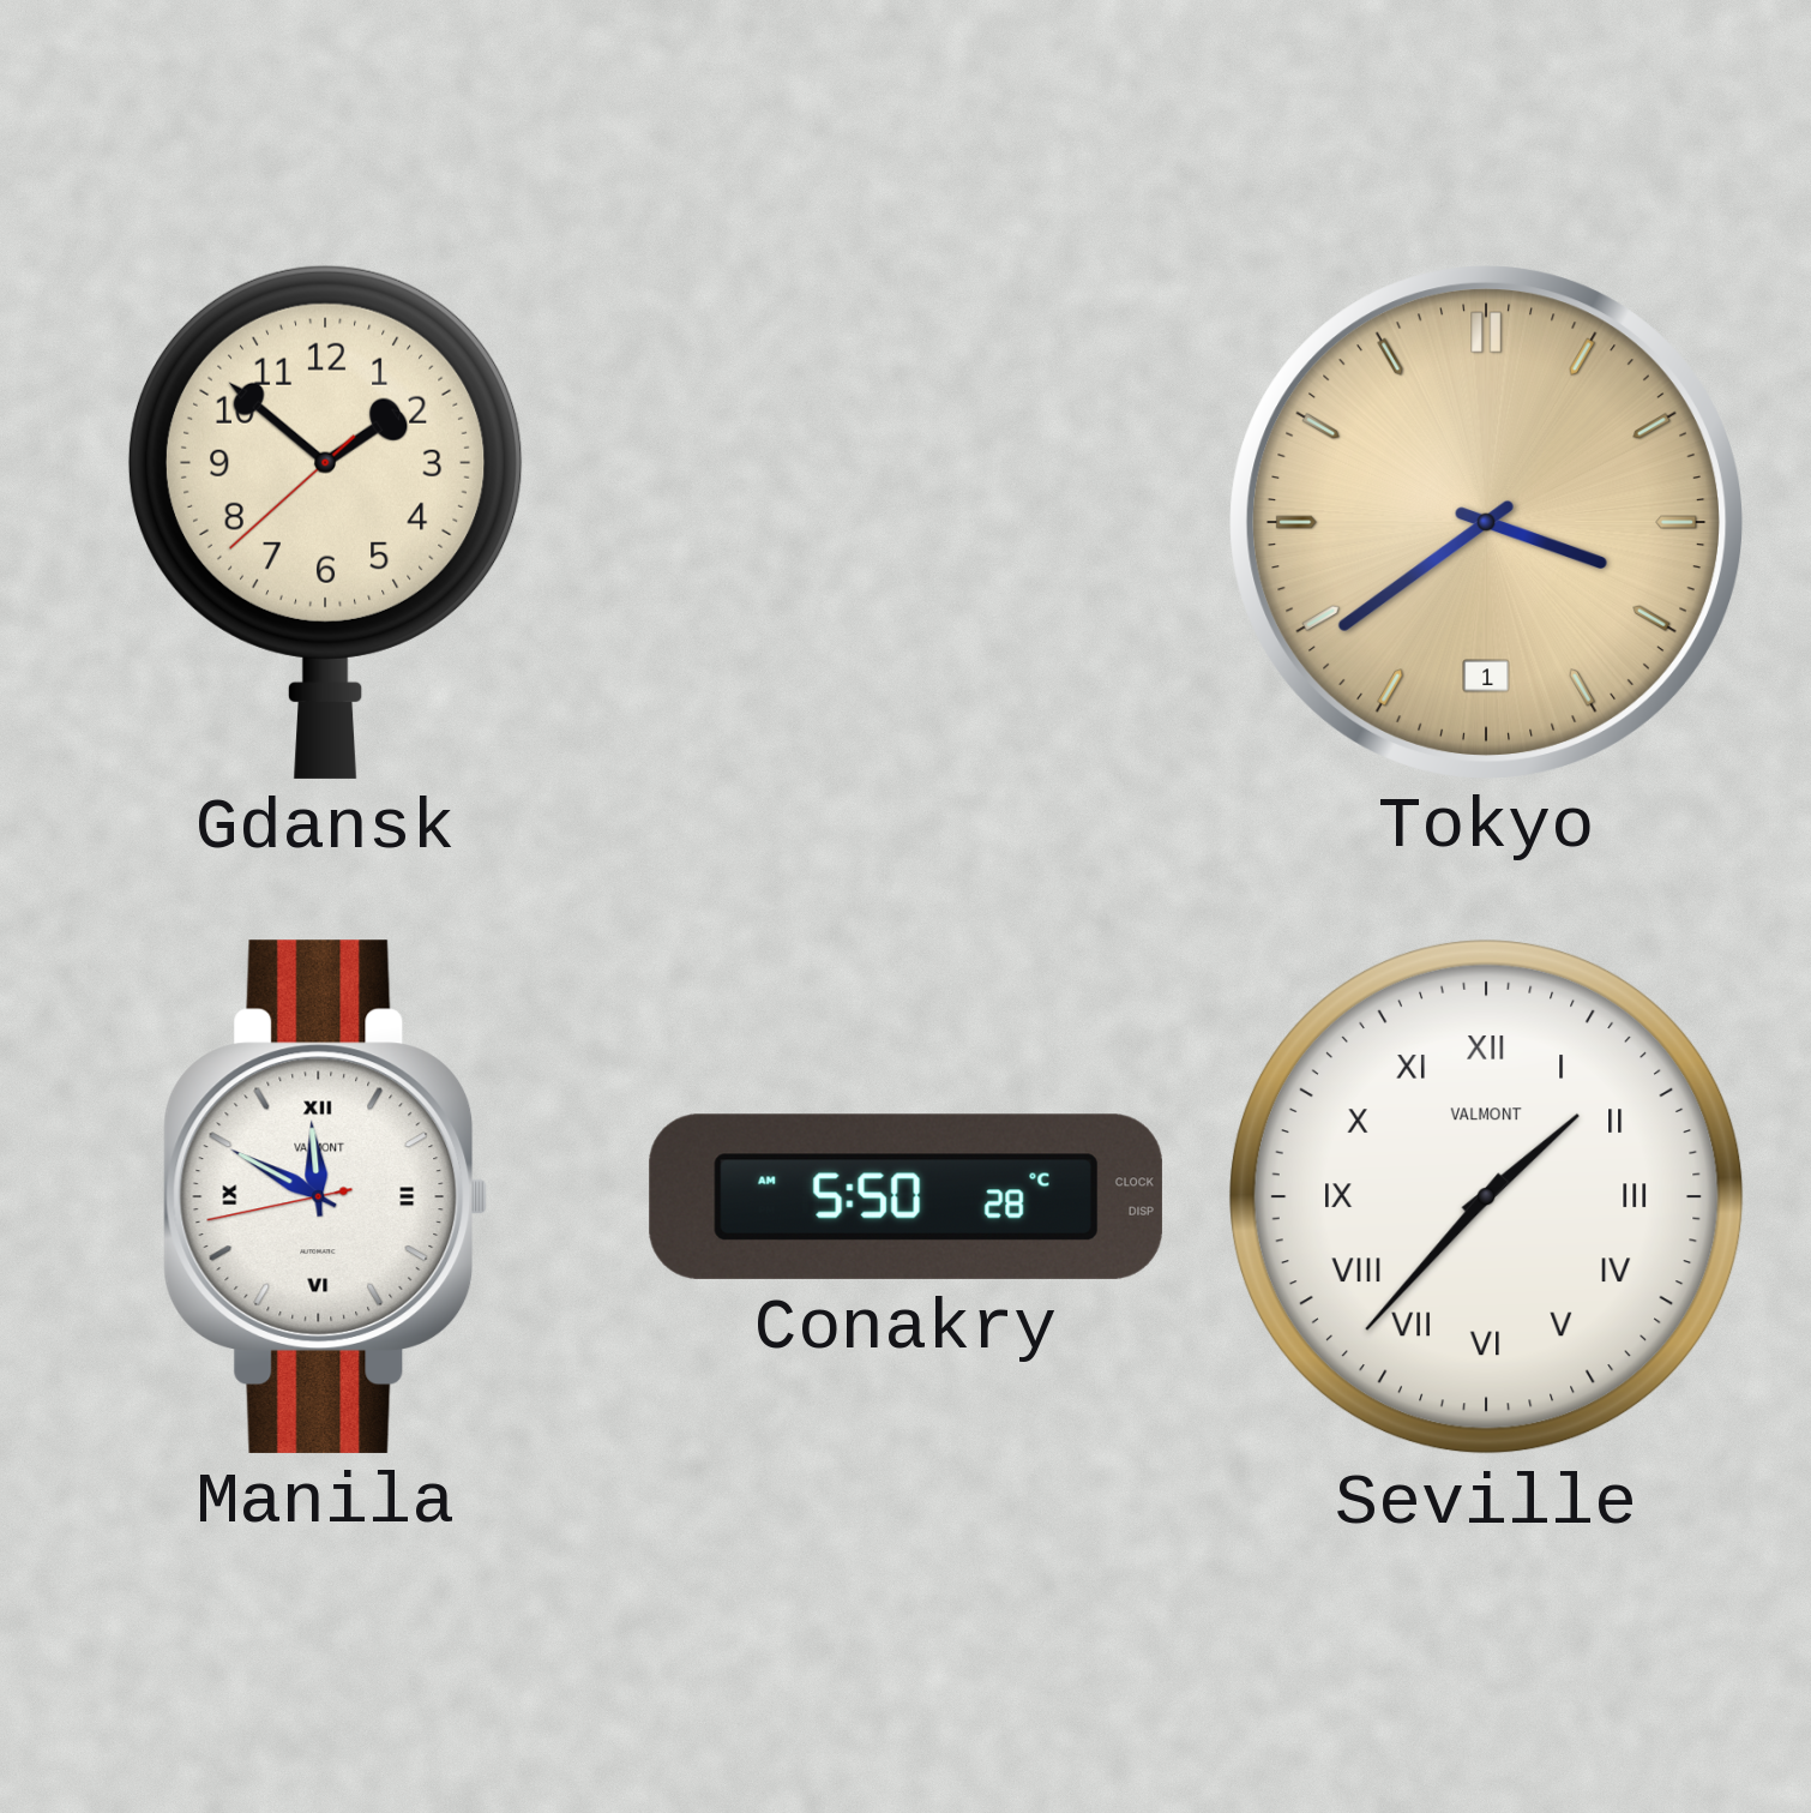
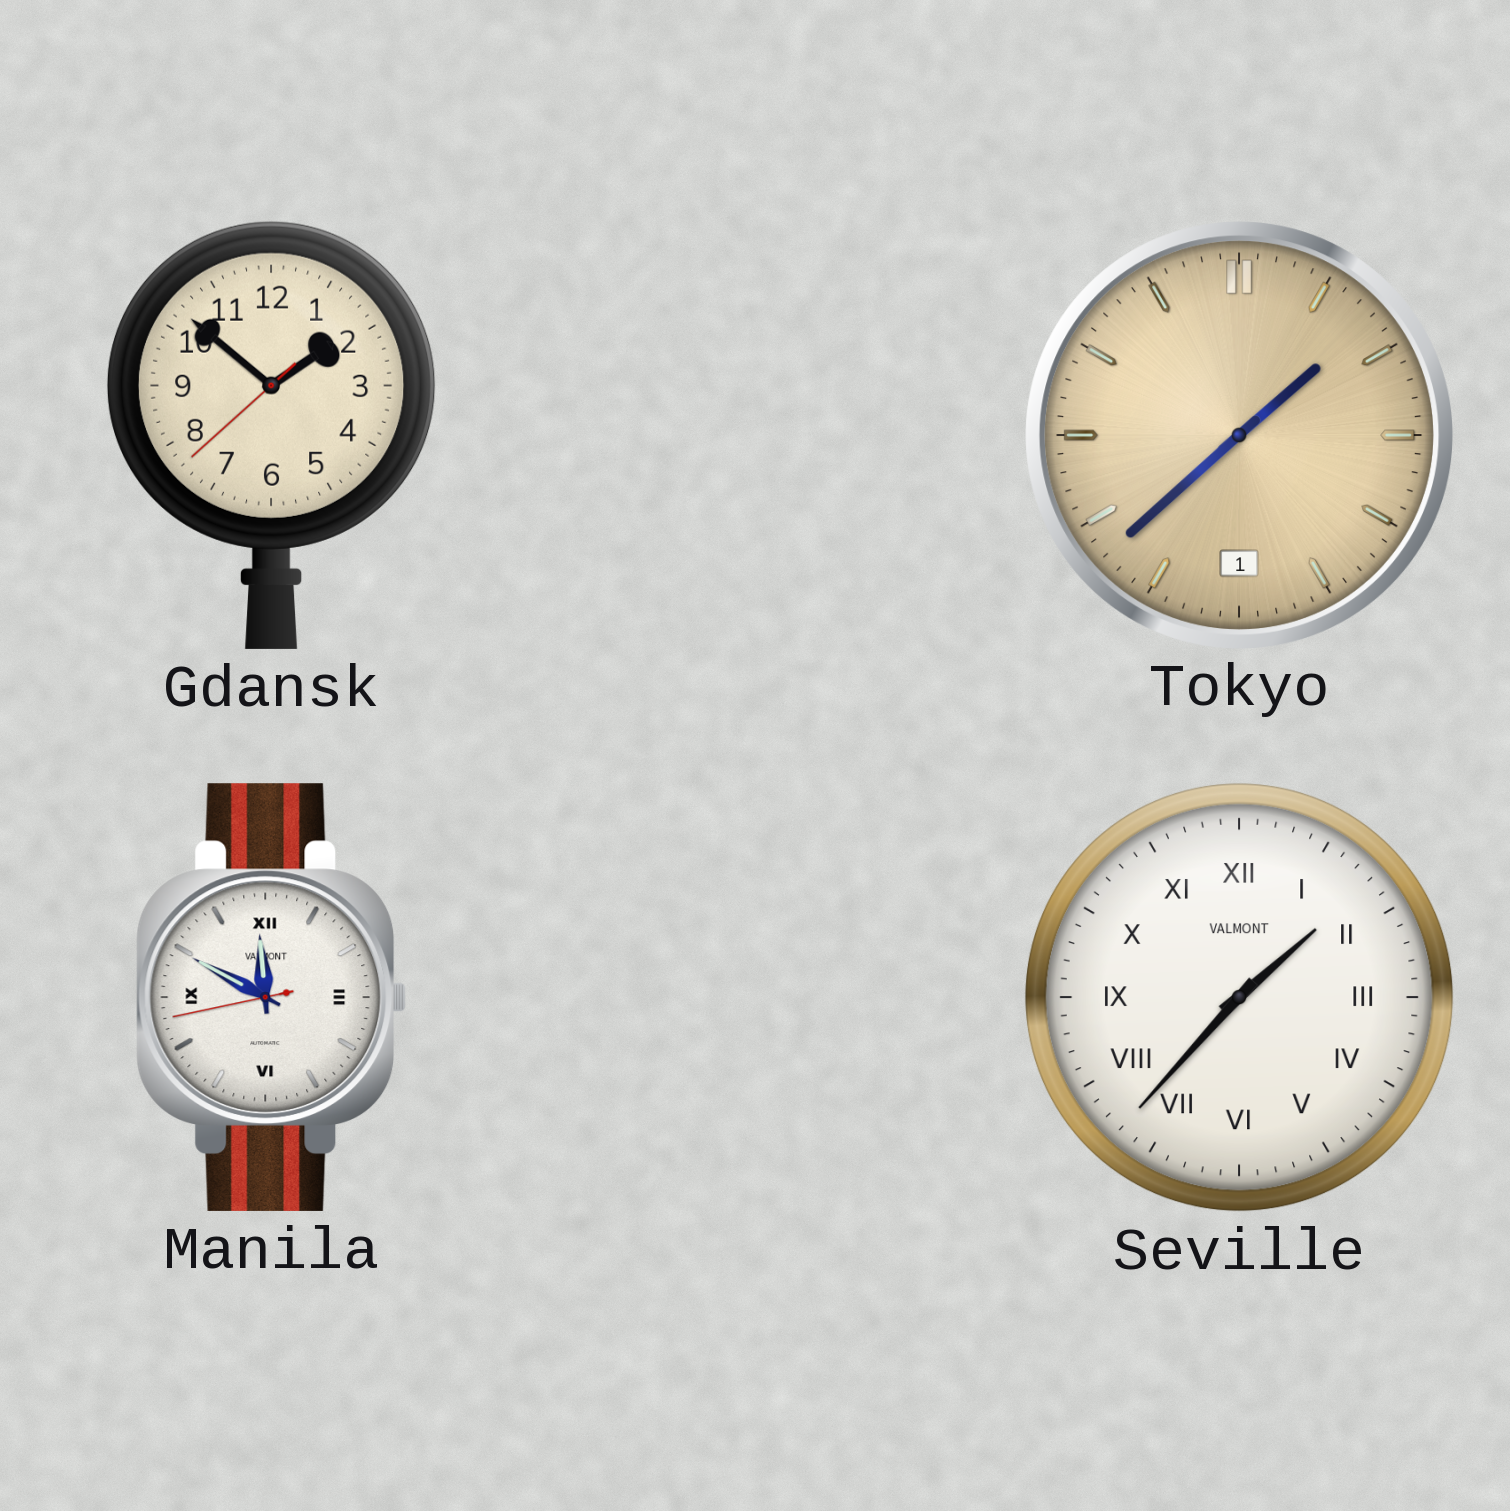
Tokyo: 3:39 -> 1:38
Conakry: 5:50 -> none
